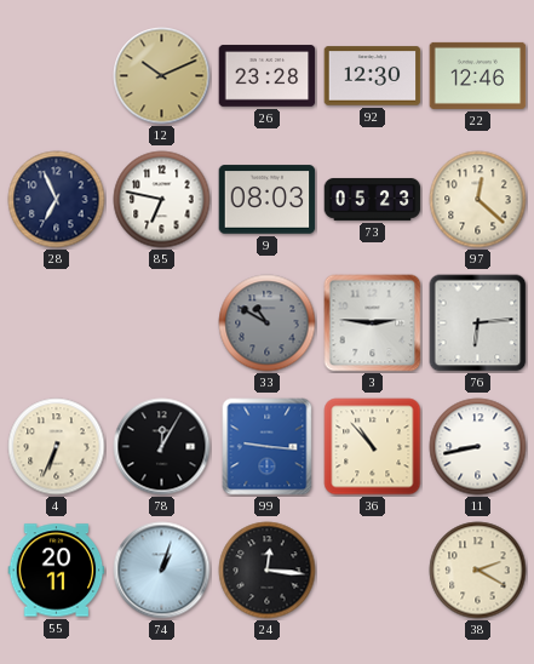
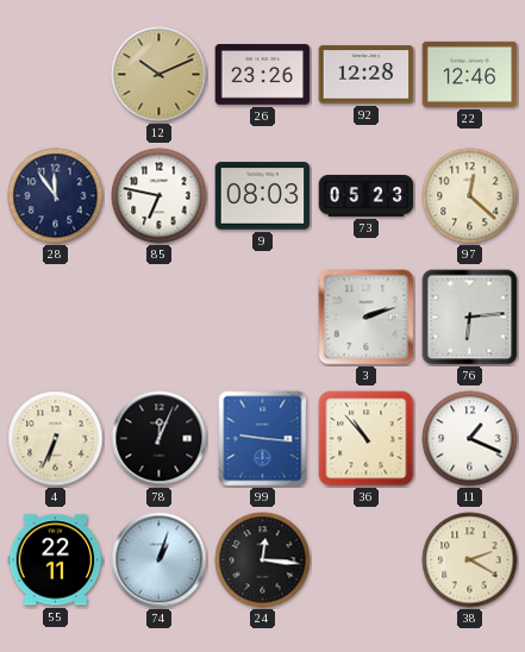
26: 23:28 -> 23:26
92: 12:30 -> 12:28
28: 6:56 -> 11:54
33: 10:50 -> none
3: 2:46 -> 2:12
78: 12:05 -> 12:04
11: 8:43 -> 1:19
55: 20:11 -> 22:11
